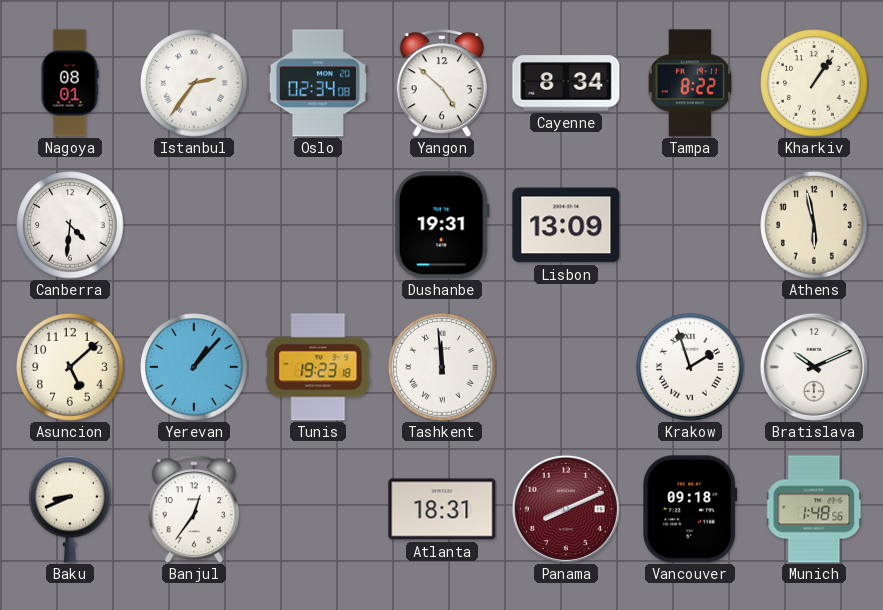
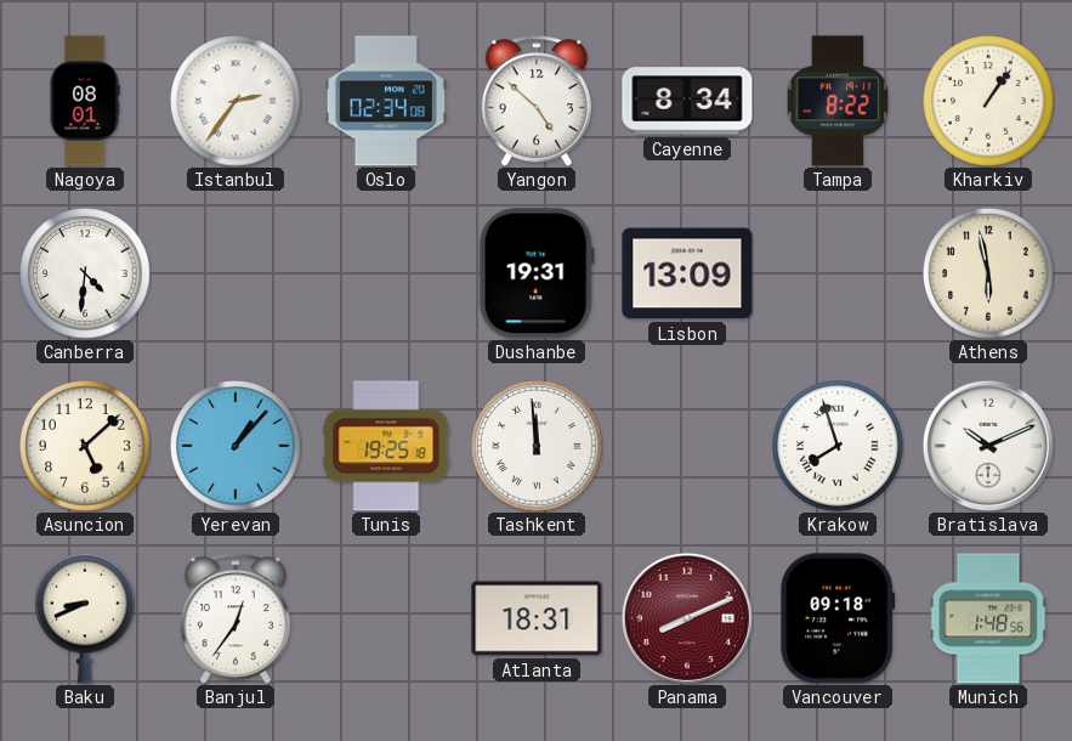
Tunis: 19:23 -> 19:25
Krakow: 1:57 -> 7:57
